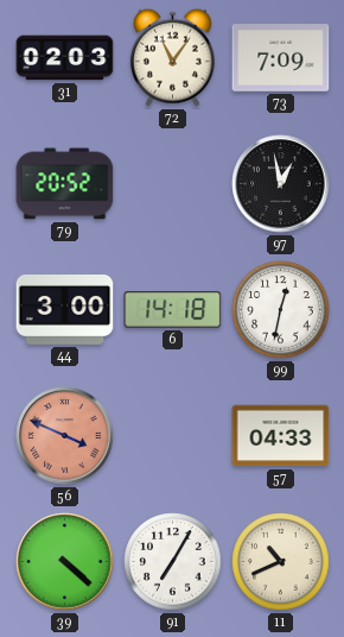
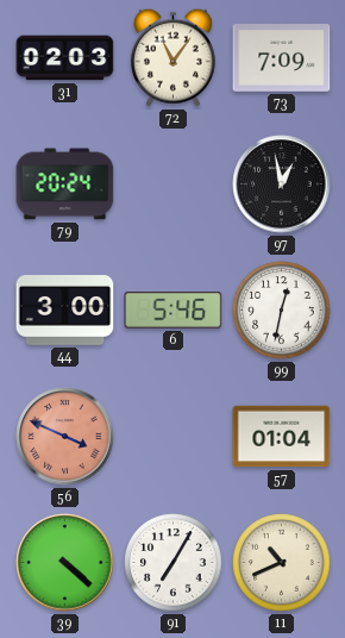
79: 20:52 -> 20:24
6: 14:18 -> 5:46
57: 04:33 -> 01:04
